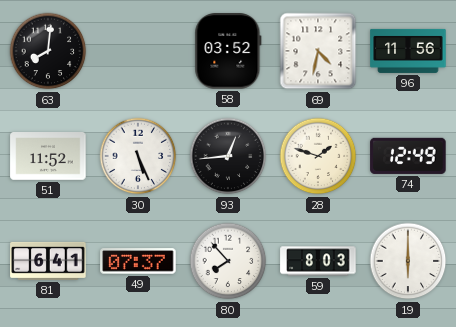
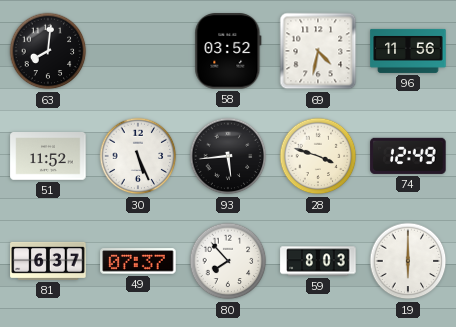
93: 12:44 -> 5:44
28: 1:48 -> 3:48
81: 6:41 -> 6:37
